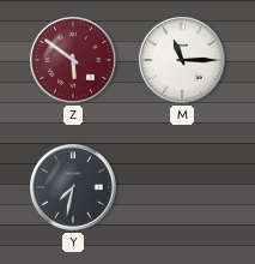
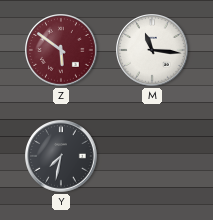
M: 11:15 -> 11:16
